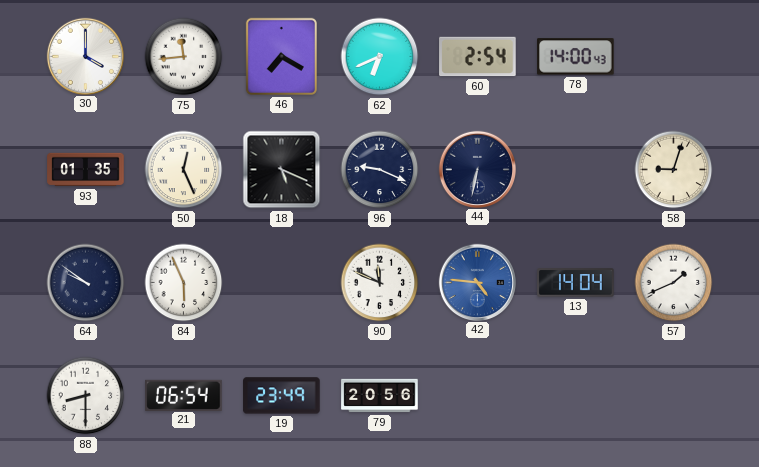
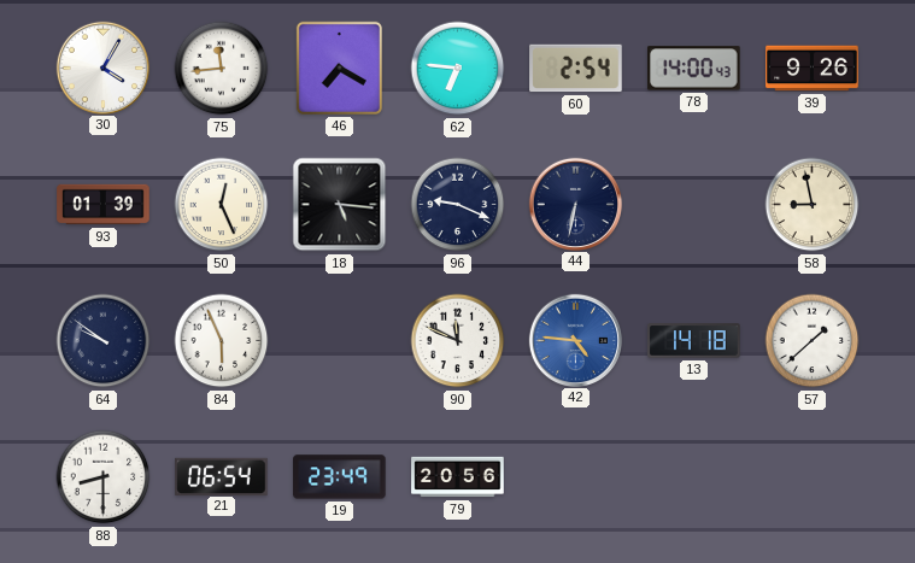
30: 4:00 -> 4:05
62: 6:41 -> 6:46
39: none -> 9:26
93: 01:35 -> 01:39
18: 5:19 -> 5:16
58: 9:03 -> 8:58
13: 14:04 -> 14:18
57: 1:41 -> 1:38
